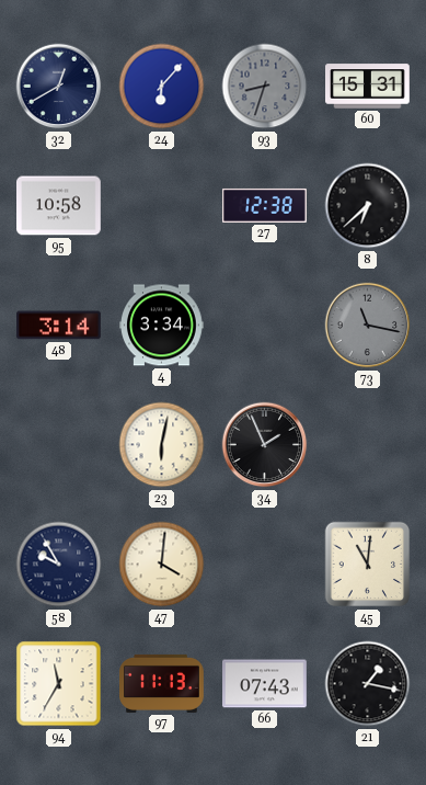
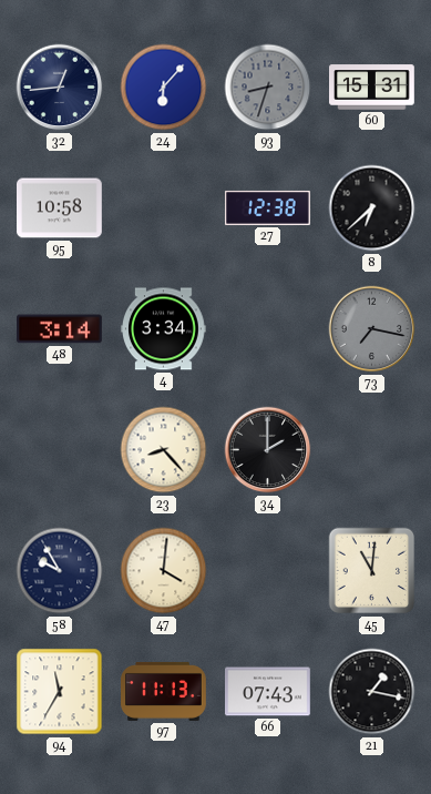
32: 12:40 -> 12:44
73: 11:17 -> 7:17
23: 6:02 -> 8:23
34: 1:56 -> 2:00
